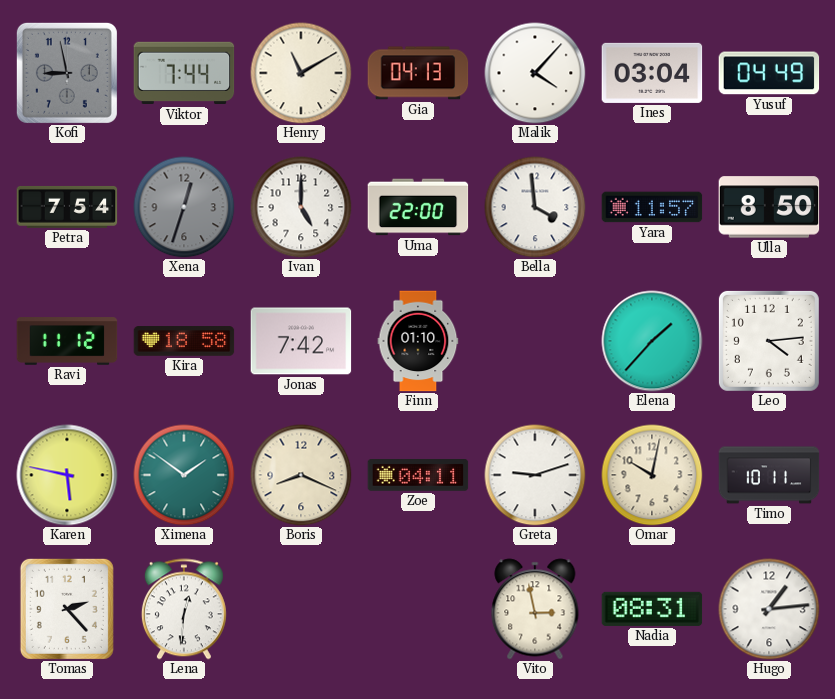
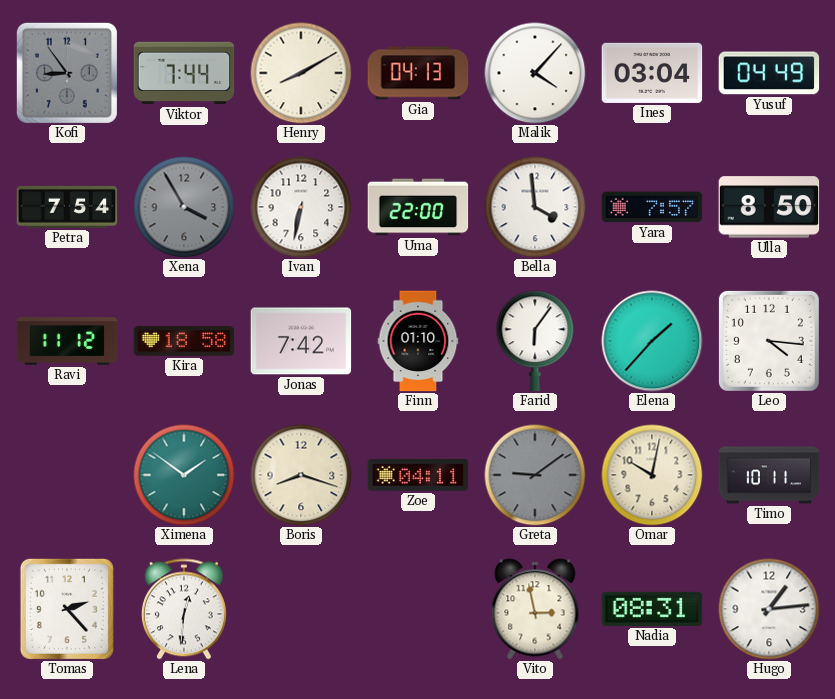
Kofi: 8:58 -> 8:54
Henry: 11:10 -> 8:10
Xena: 12:33 -> 3:55
Ivan: 5:00 -> 6:32
Yara: 11:57 -> 7:57
Farid: none -> 6:06
Leo: 4:14 -> 4:16
Karen: 5:47 -> none
Boris: 8:19 -> 8:18
Greta: 9:12 -> 9:09
Greta dial: white -> grey
